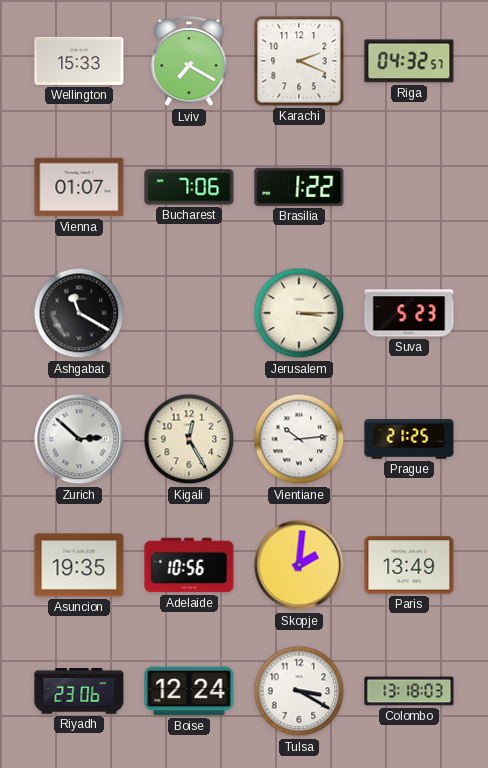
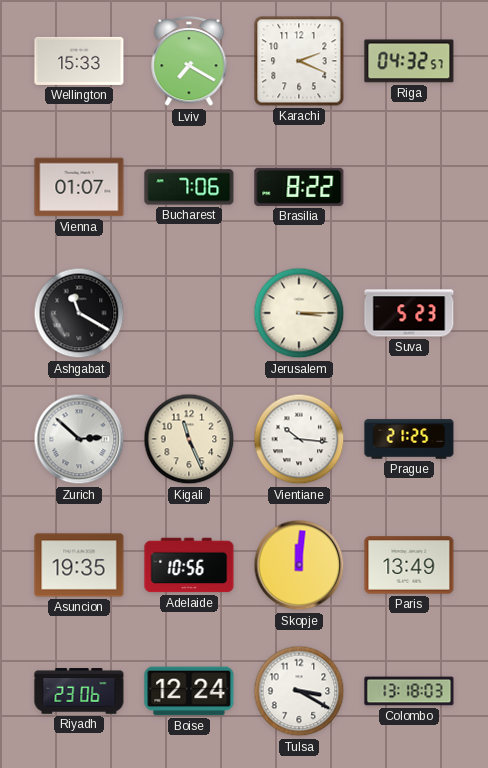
Brasilia: 1:22 -> 8:22
Kigali: 12:25 -> 11:26
Vientiane: 10:14 -> 10:16
Skopje: 2:01 -> 12:01
